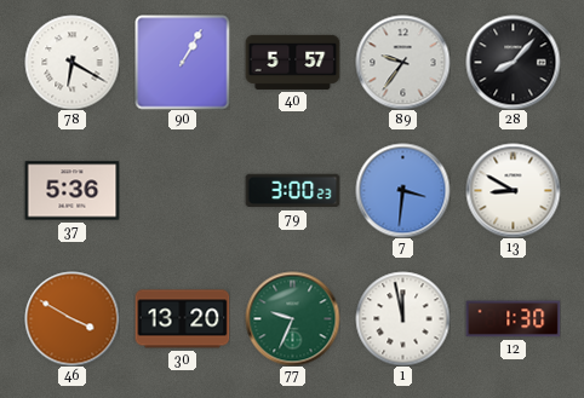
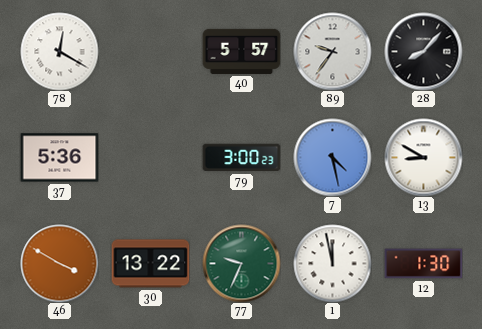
78: 6:20 -> 12:20
90: 1:05 -> none
7: 3:31 -> 4:28
30: 13:20 -> 13:22
